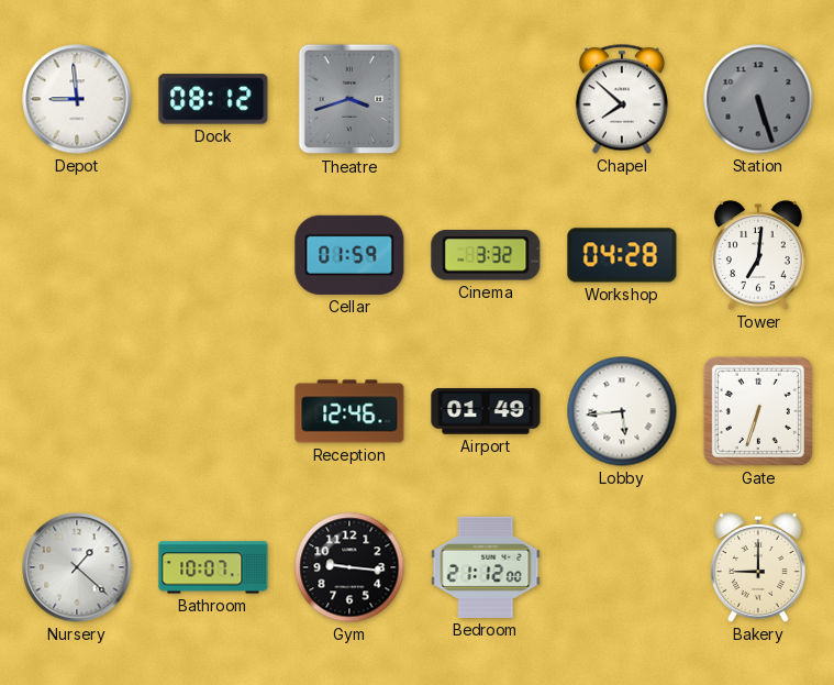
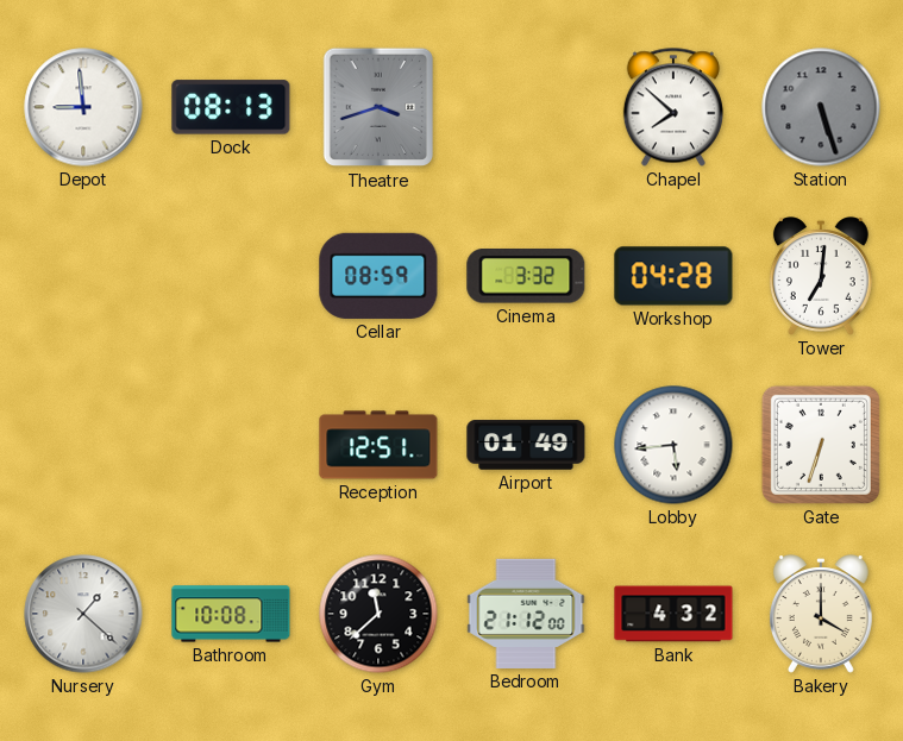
Dock: 08:12 -> 08:13
Cellar: 01:59 -> 08:59
Reception: 12:46 -> 12:51
Bathroom: 10:07 -> 10:08
Gym: 9:16 -> 11:38
Bank: none -> 4:32
Bakery: 9:00 -> 4:00
